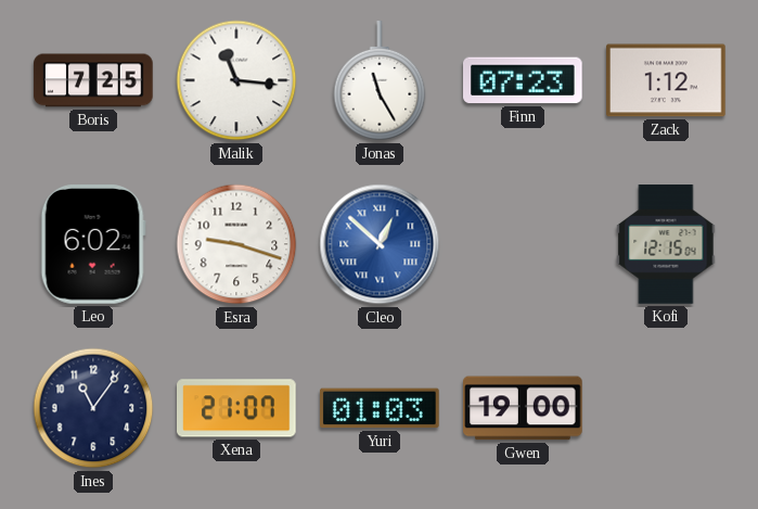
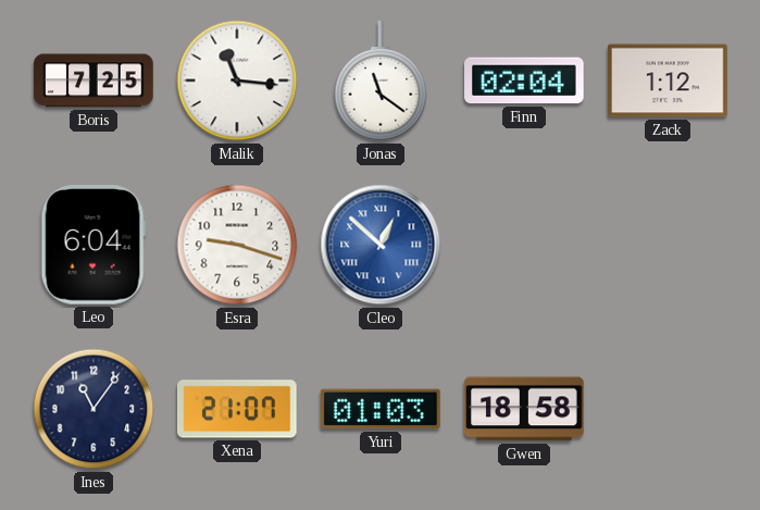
Jonas: 11:25 -> 11:21
Finn: 07:23 -> 02:04
Leo: 6:02 -> 6:04
Kofi: 12:15 -> none
Gwen: 19:00 -> 18:58
